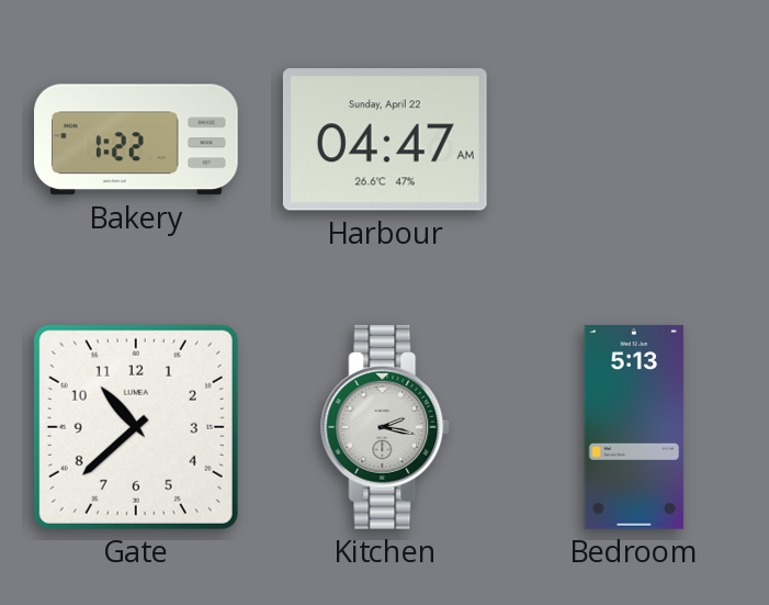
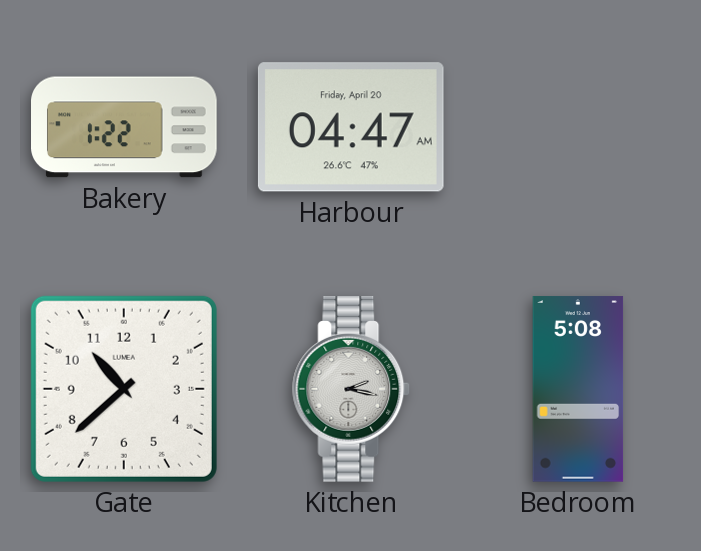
Harbour date: Sunday, April 22 -> Friday, April 20
Bedroom: 5:13 -> 5:08
